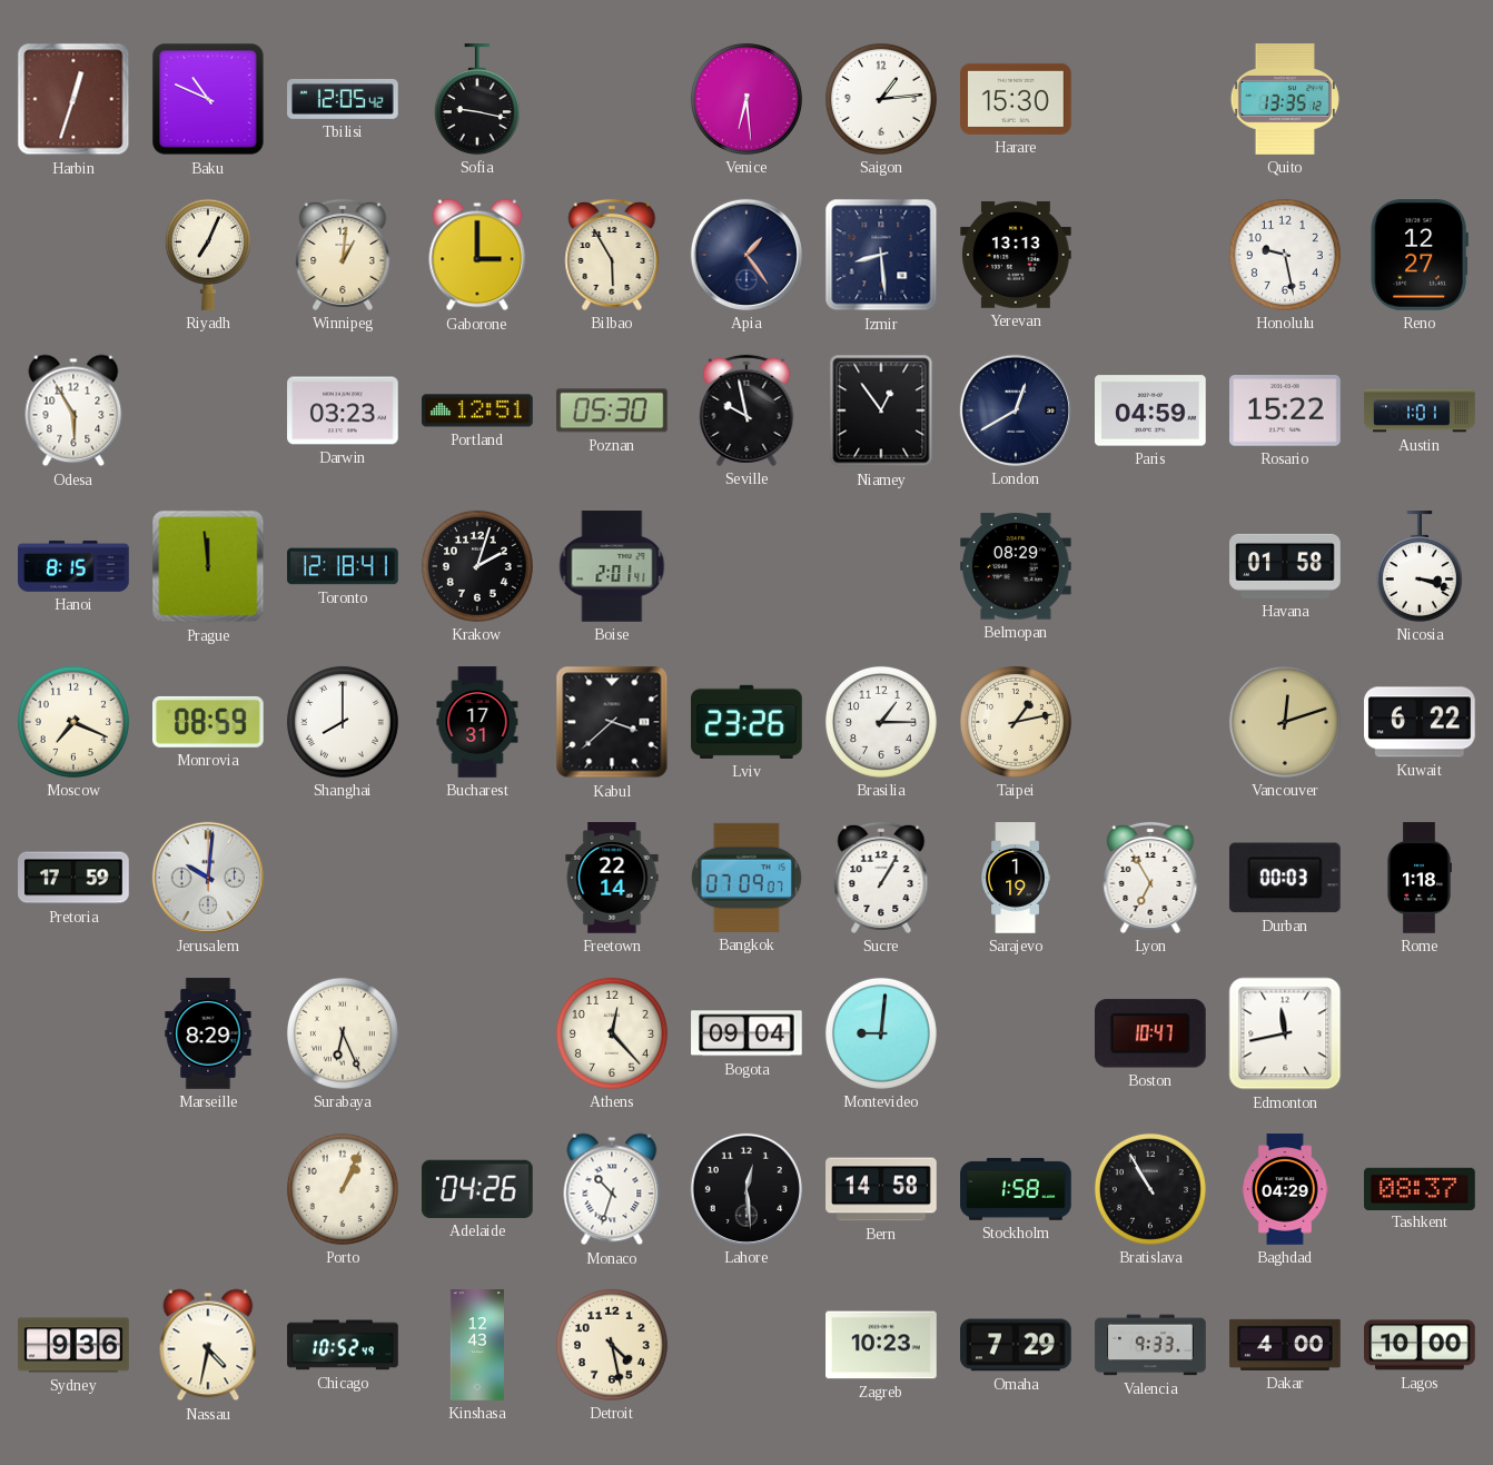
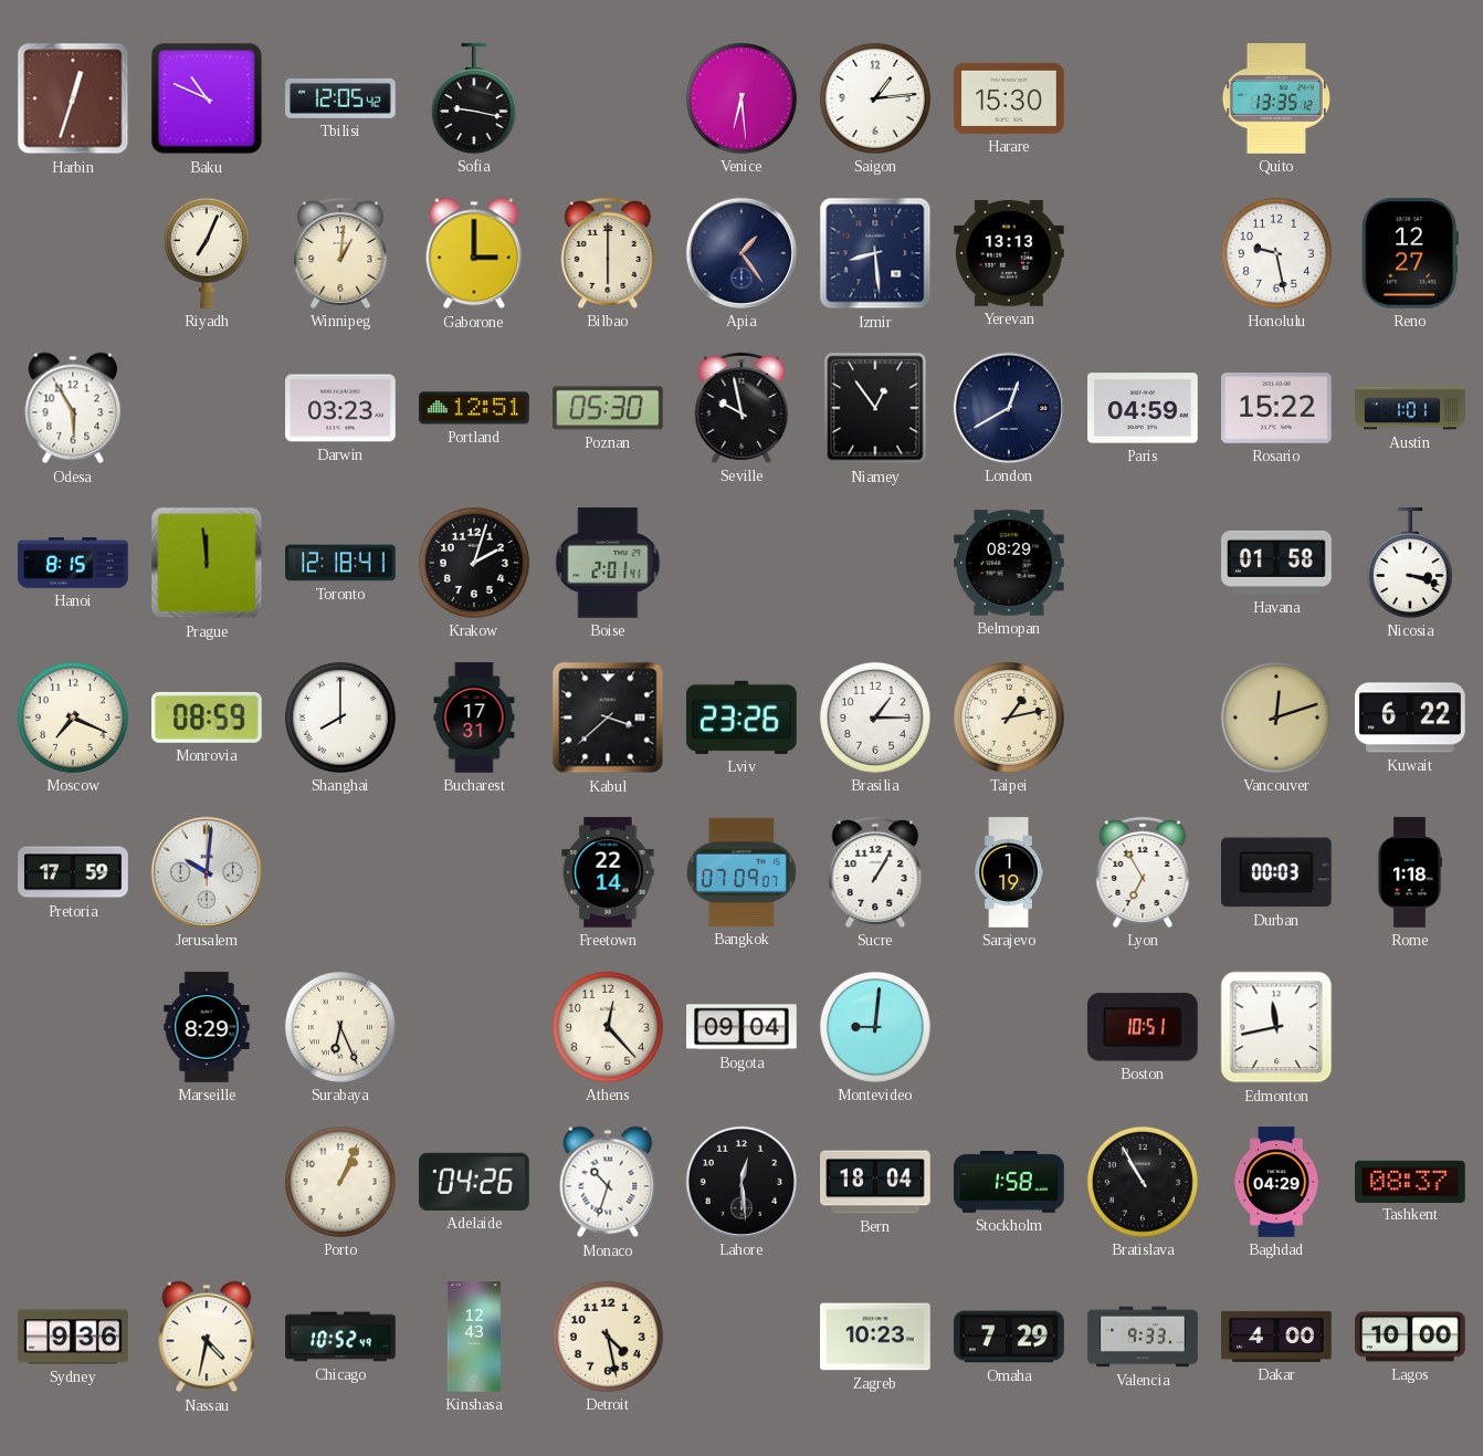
Bilbao: 5:55 -> 6:00
Boston: 10:47 -> 10:51
Bern: 14:58 -> 18:04
